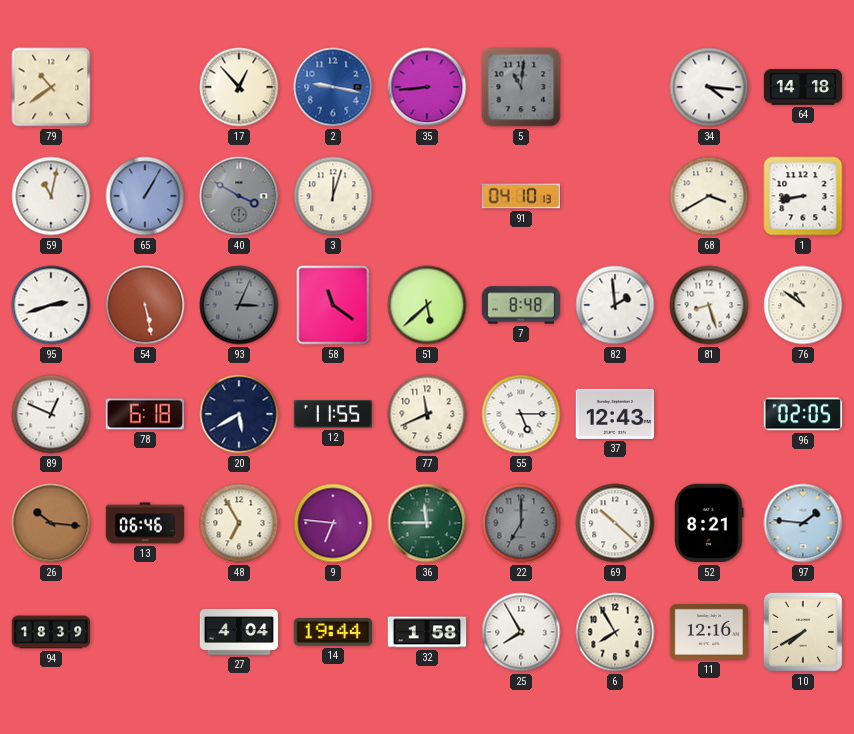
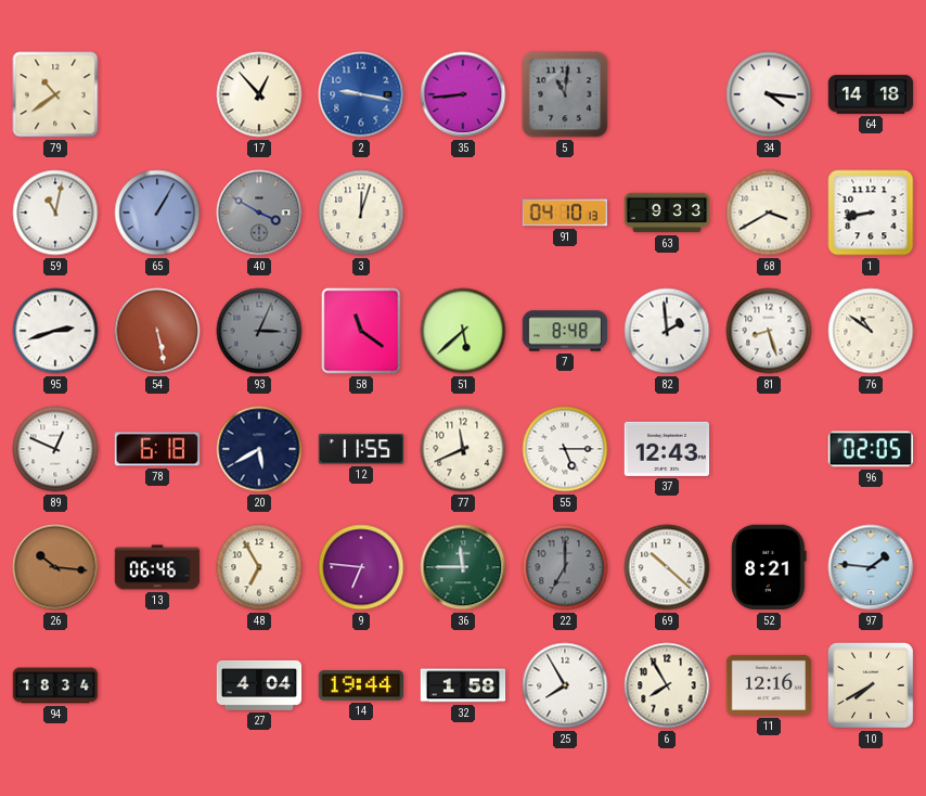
63: none -> 9:33
94: 18:39 -> 18:34
